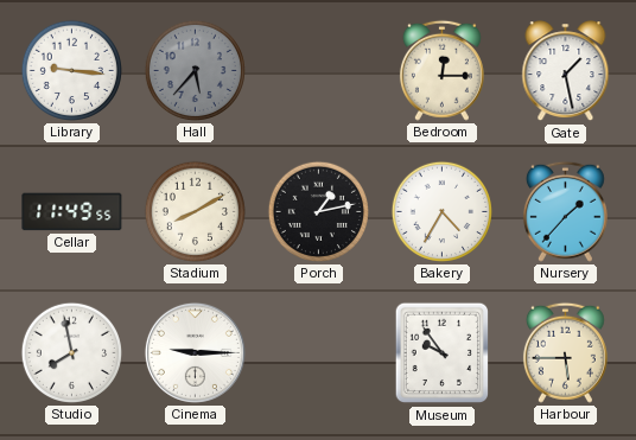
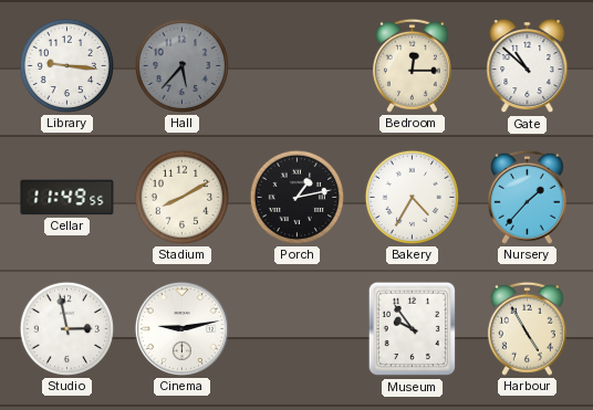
Gate: 1:28 -> 10:52
Studio: 7:58 -> 2:58
Cinema: 9:15 -> 9:13
Harbour: 5:45 -> 4:55
